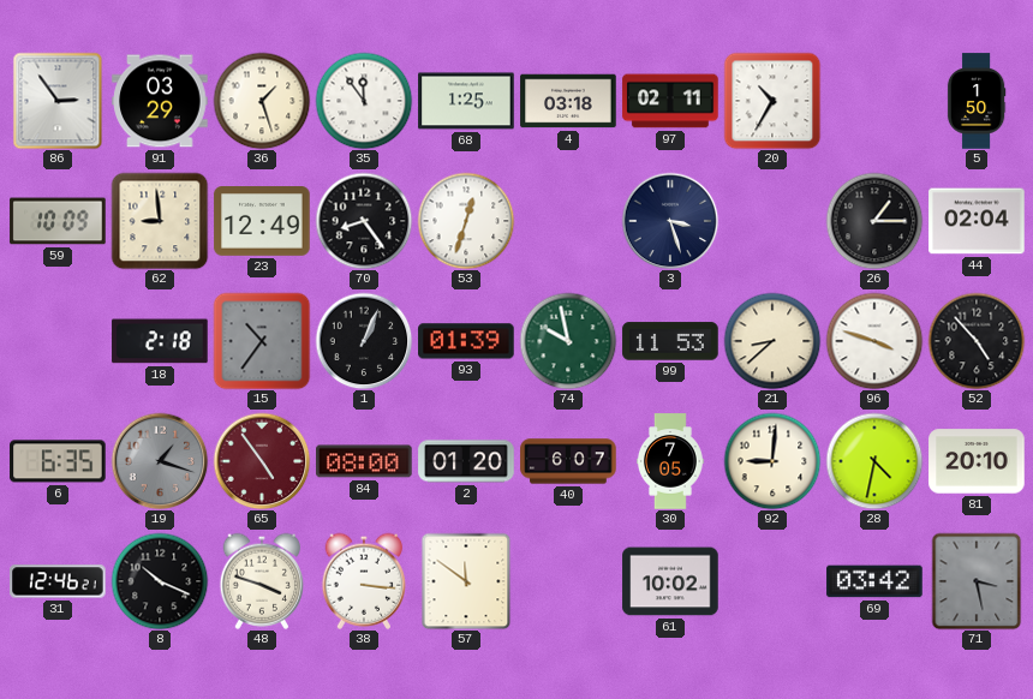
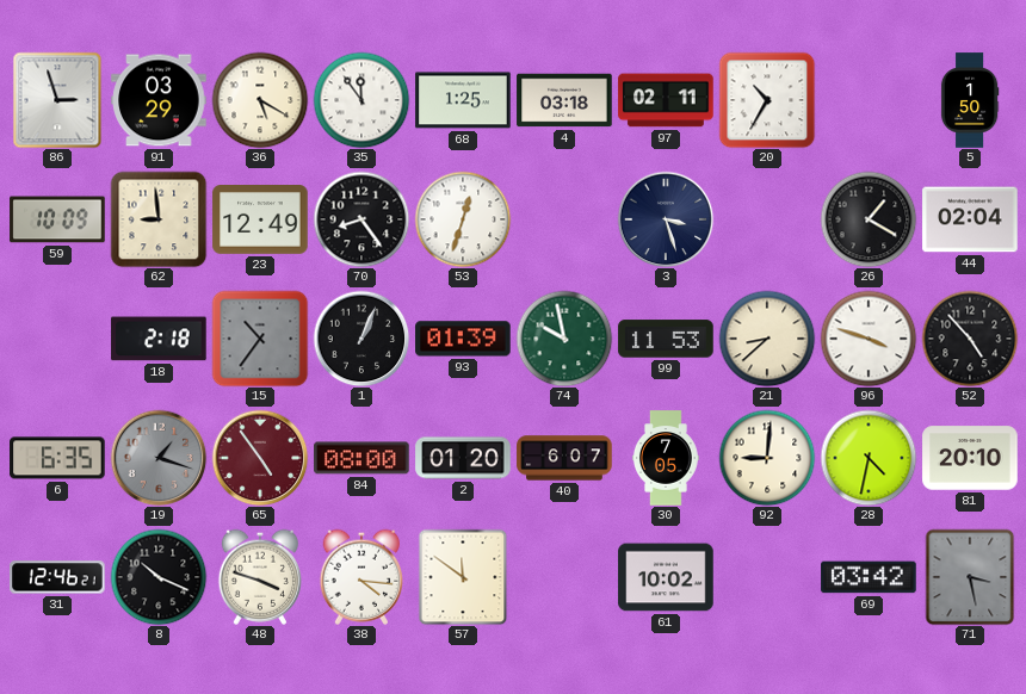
86: 2:54 -> 2:57
36: 1:27 -> 5:20
26: 1:15 -> 1:20
38: 3:16 -> 4:16
